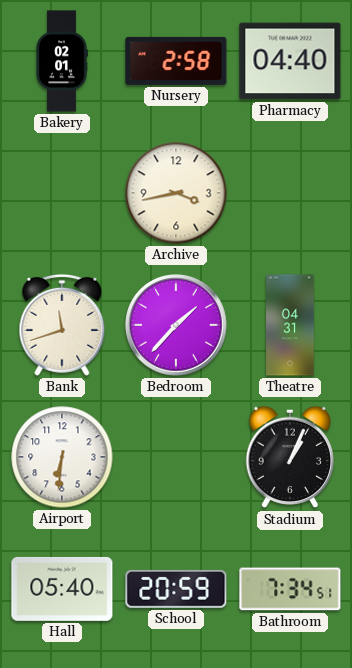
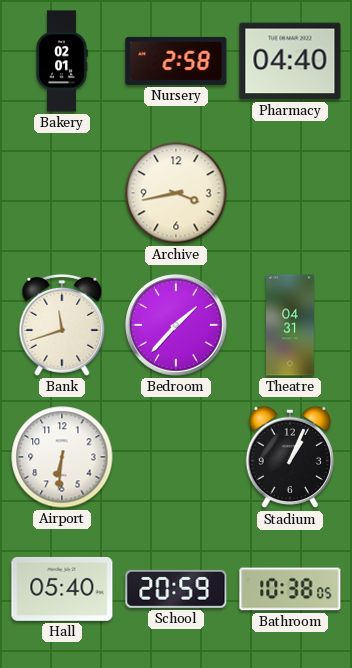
Bathroom: 7:34 -> 10:38
